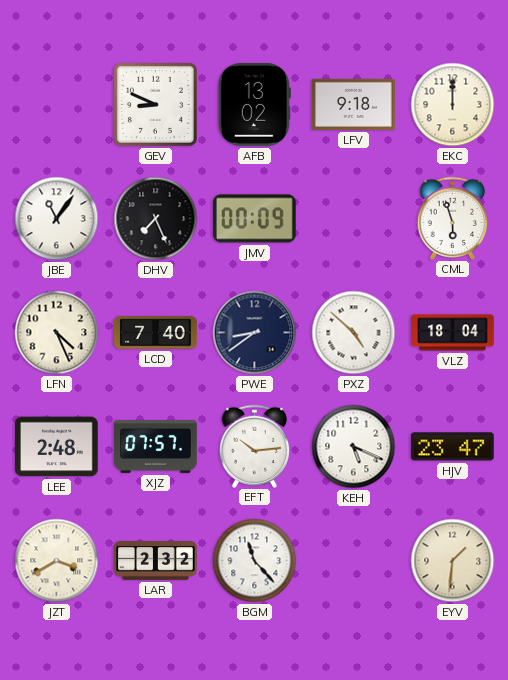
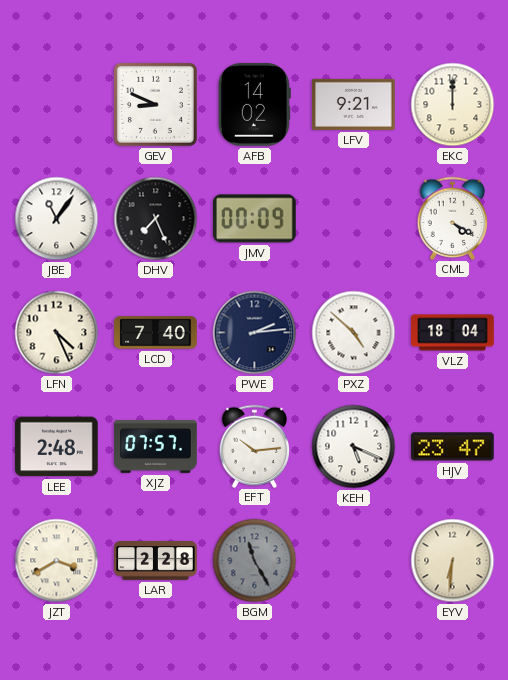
AFB: 13:02 -> 14:02
LFV: 9:18 -> 9:21
CML: 5:57 -> 4:20
PWE: 8:39 -> 2:14
LAR: 2:32 -> 2:28
BGM: 11:23 -> 11:25
BGM dial: white -> grey
EYV: 1:31 -> 6:31
